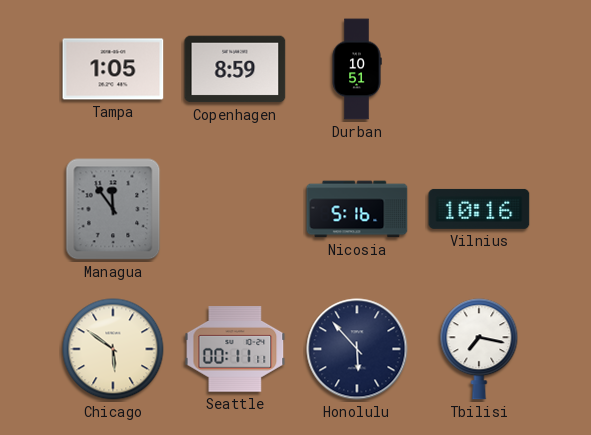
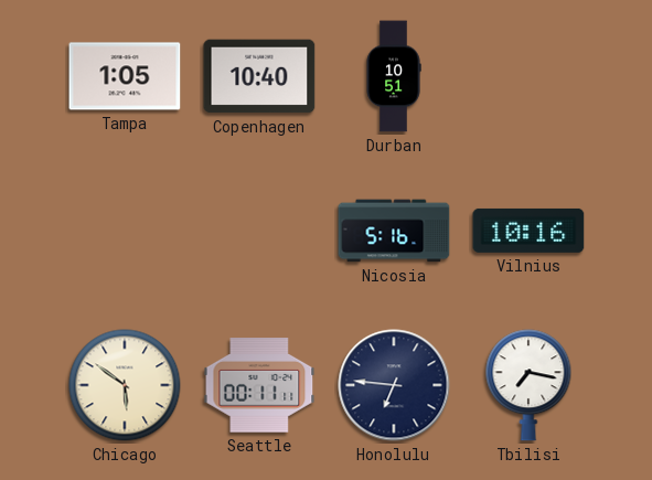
Copenhagen: 8:59 -> 10:40
Managua: 11:54 -> none
Honolulu: 5:53 -> 6:46
